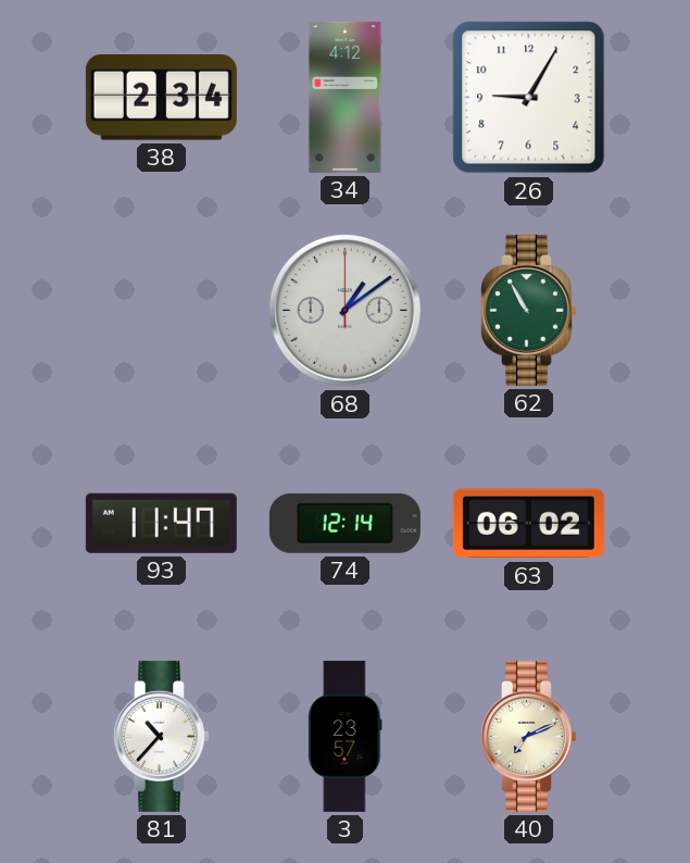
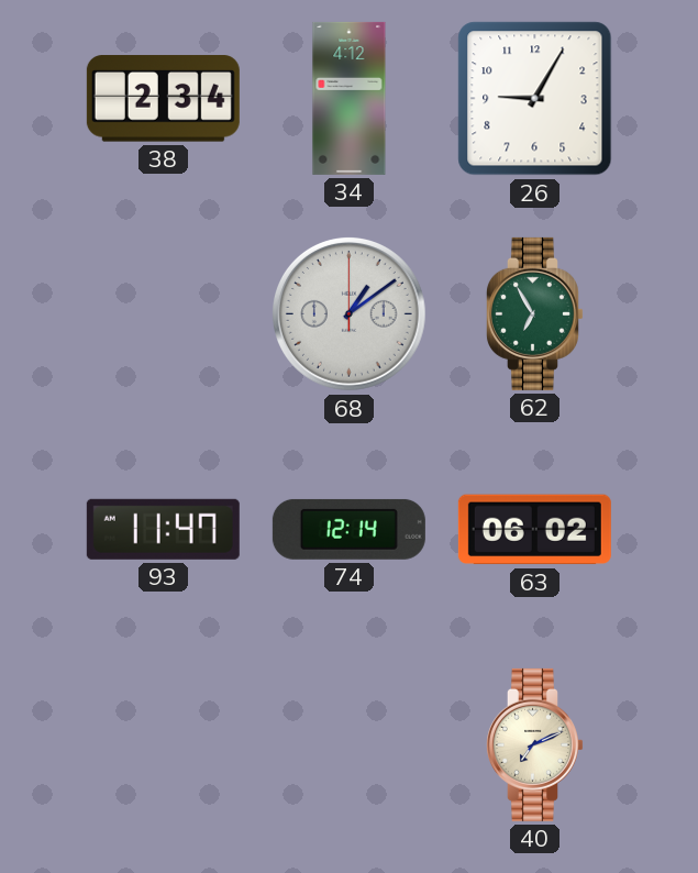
62: 10:55 -> 6:55
81: 10:37 -> none
3: 23:57 -> none
